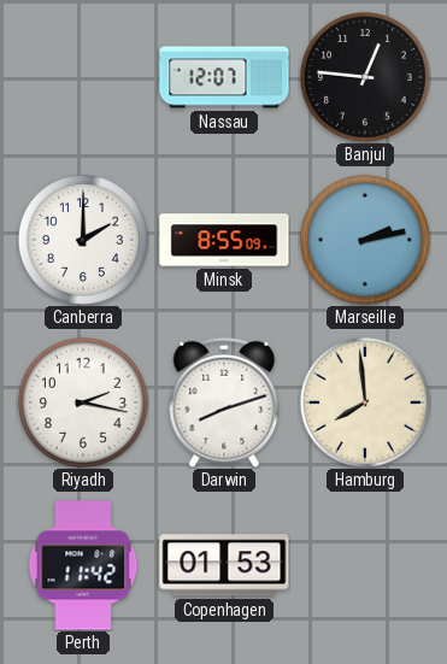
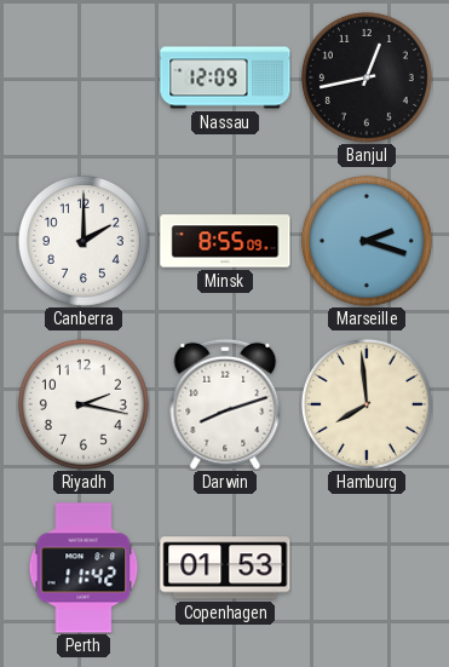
Nassau: 12:07 -> 12:09
Banjul: 12:46 -> 12:43
Marseille: 2:13 -> 2:18
